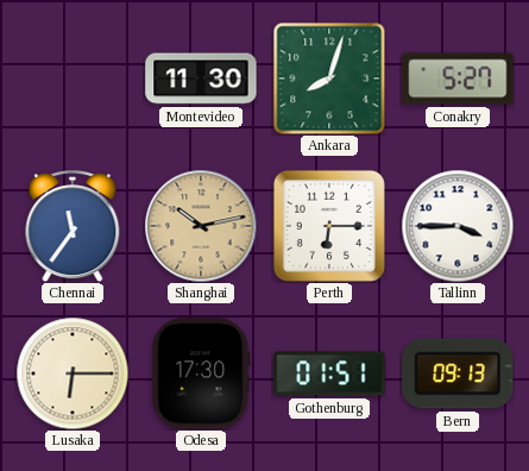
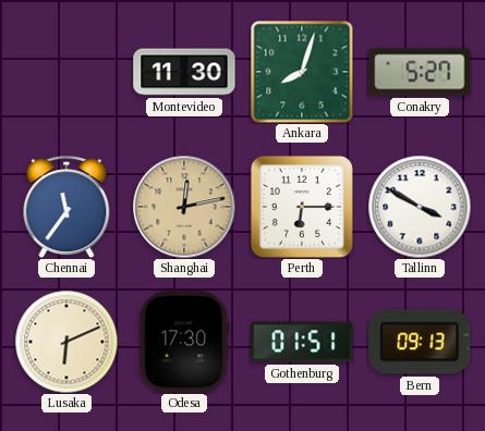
Shanghai: 10:13 -> 12:13
Tallinn: 3:45 -> 3:50
Lusaka: 6:15 -> 6:11
